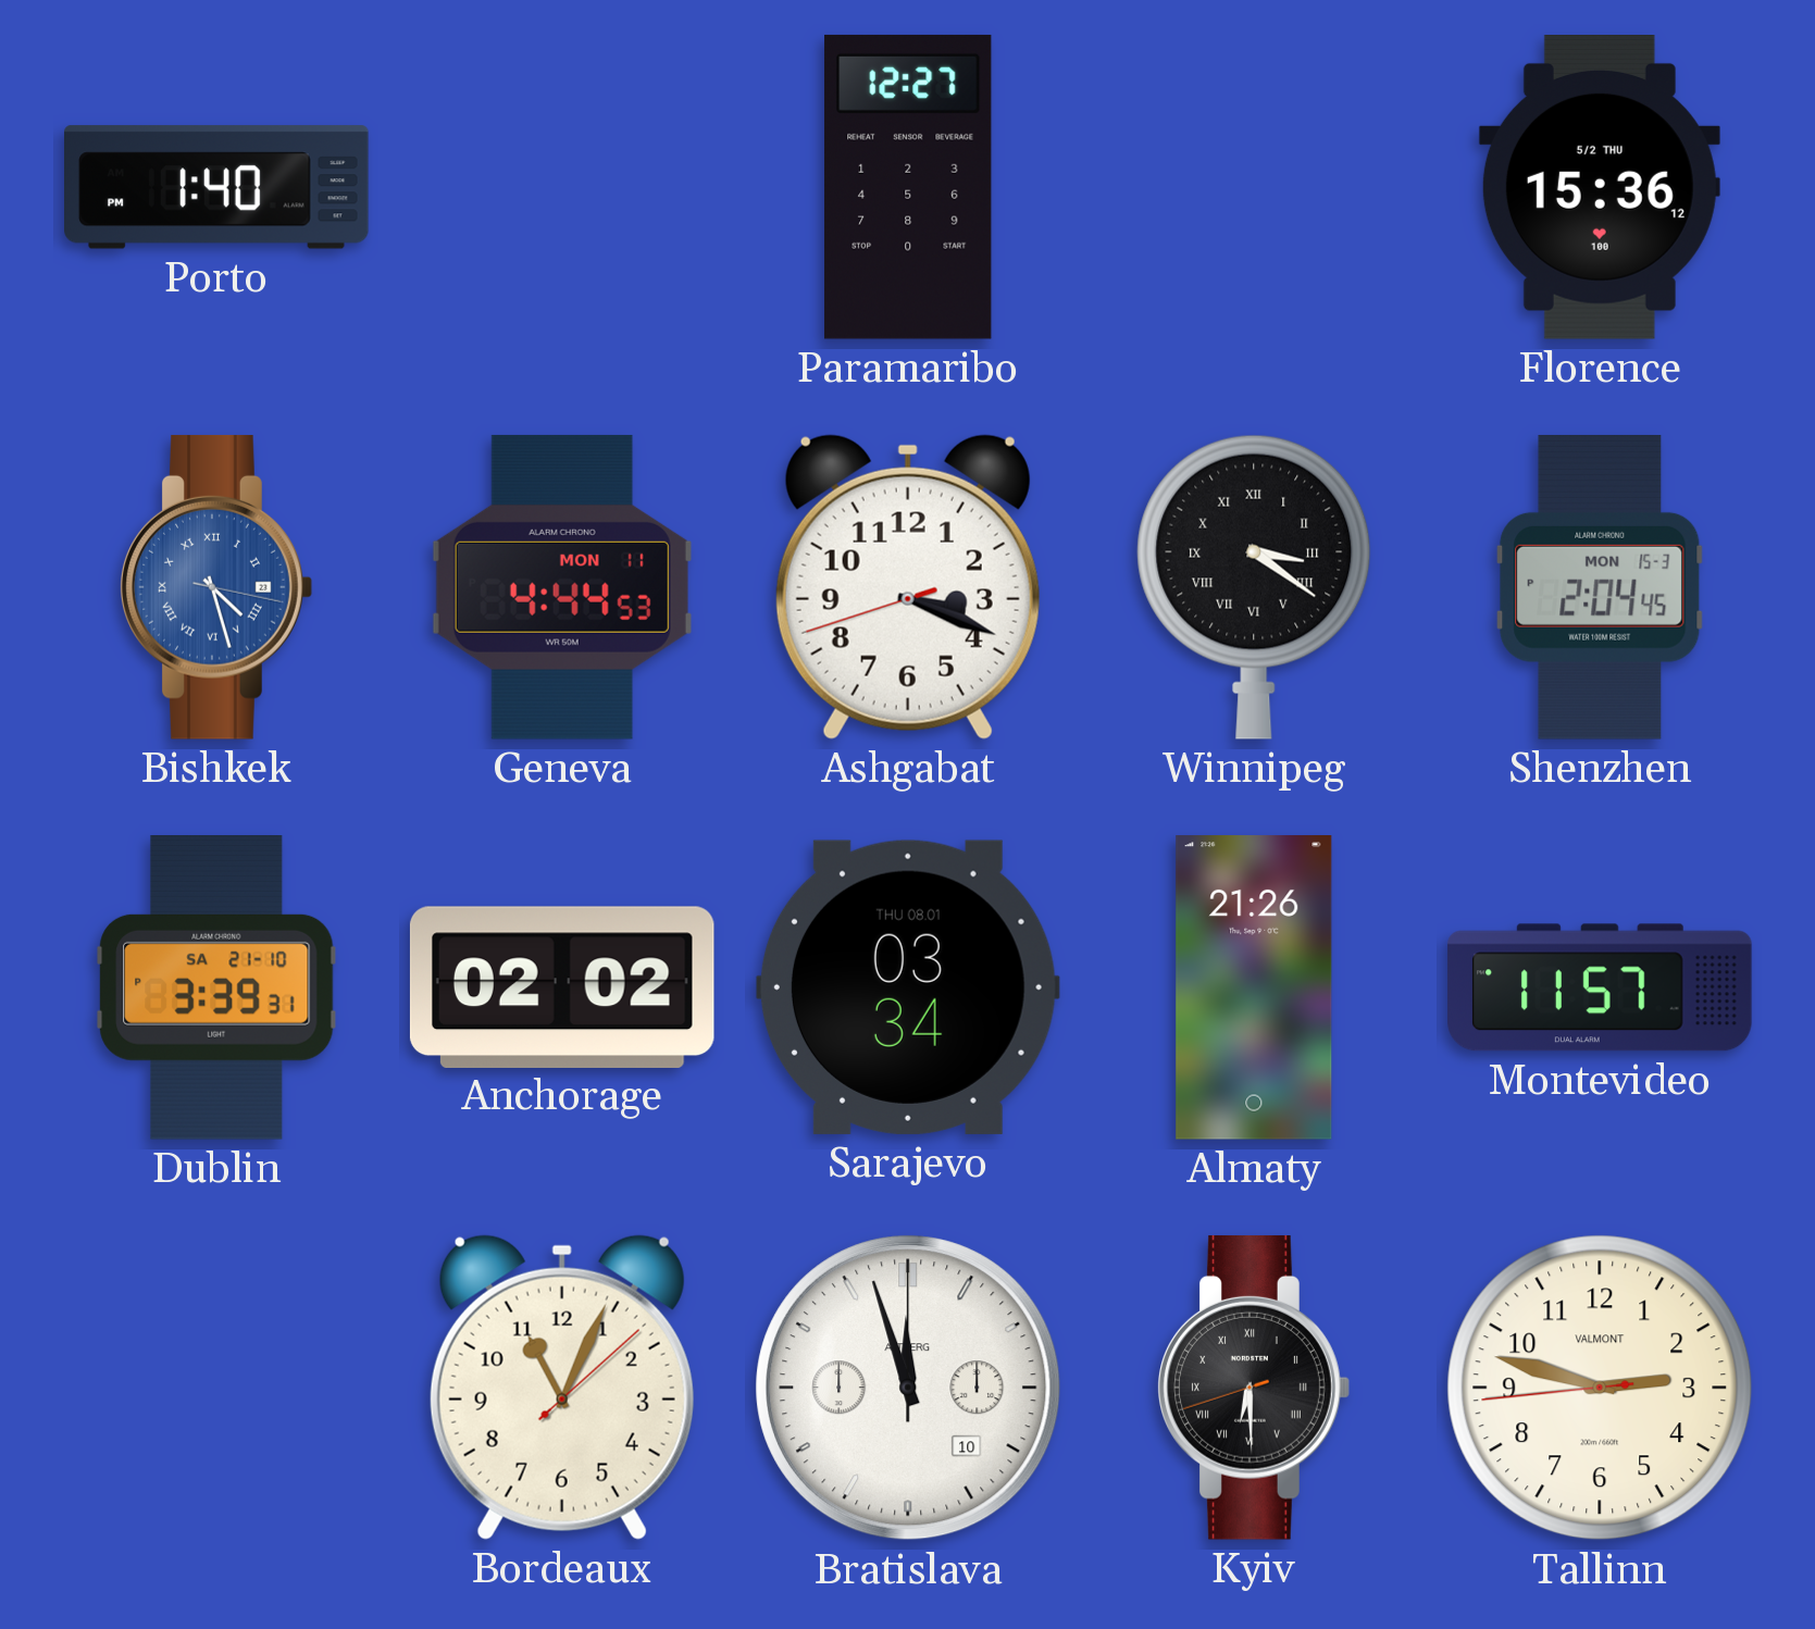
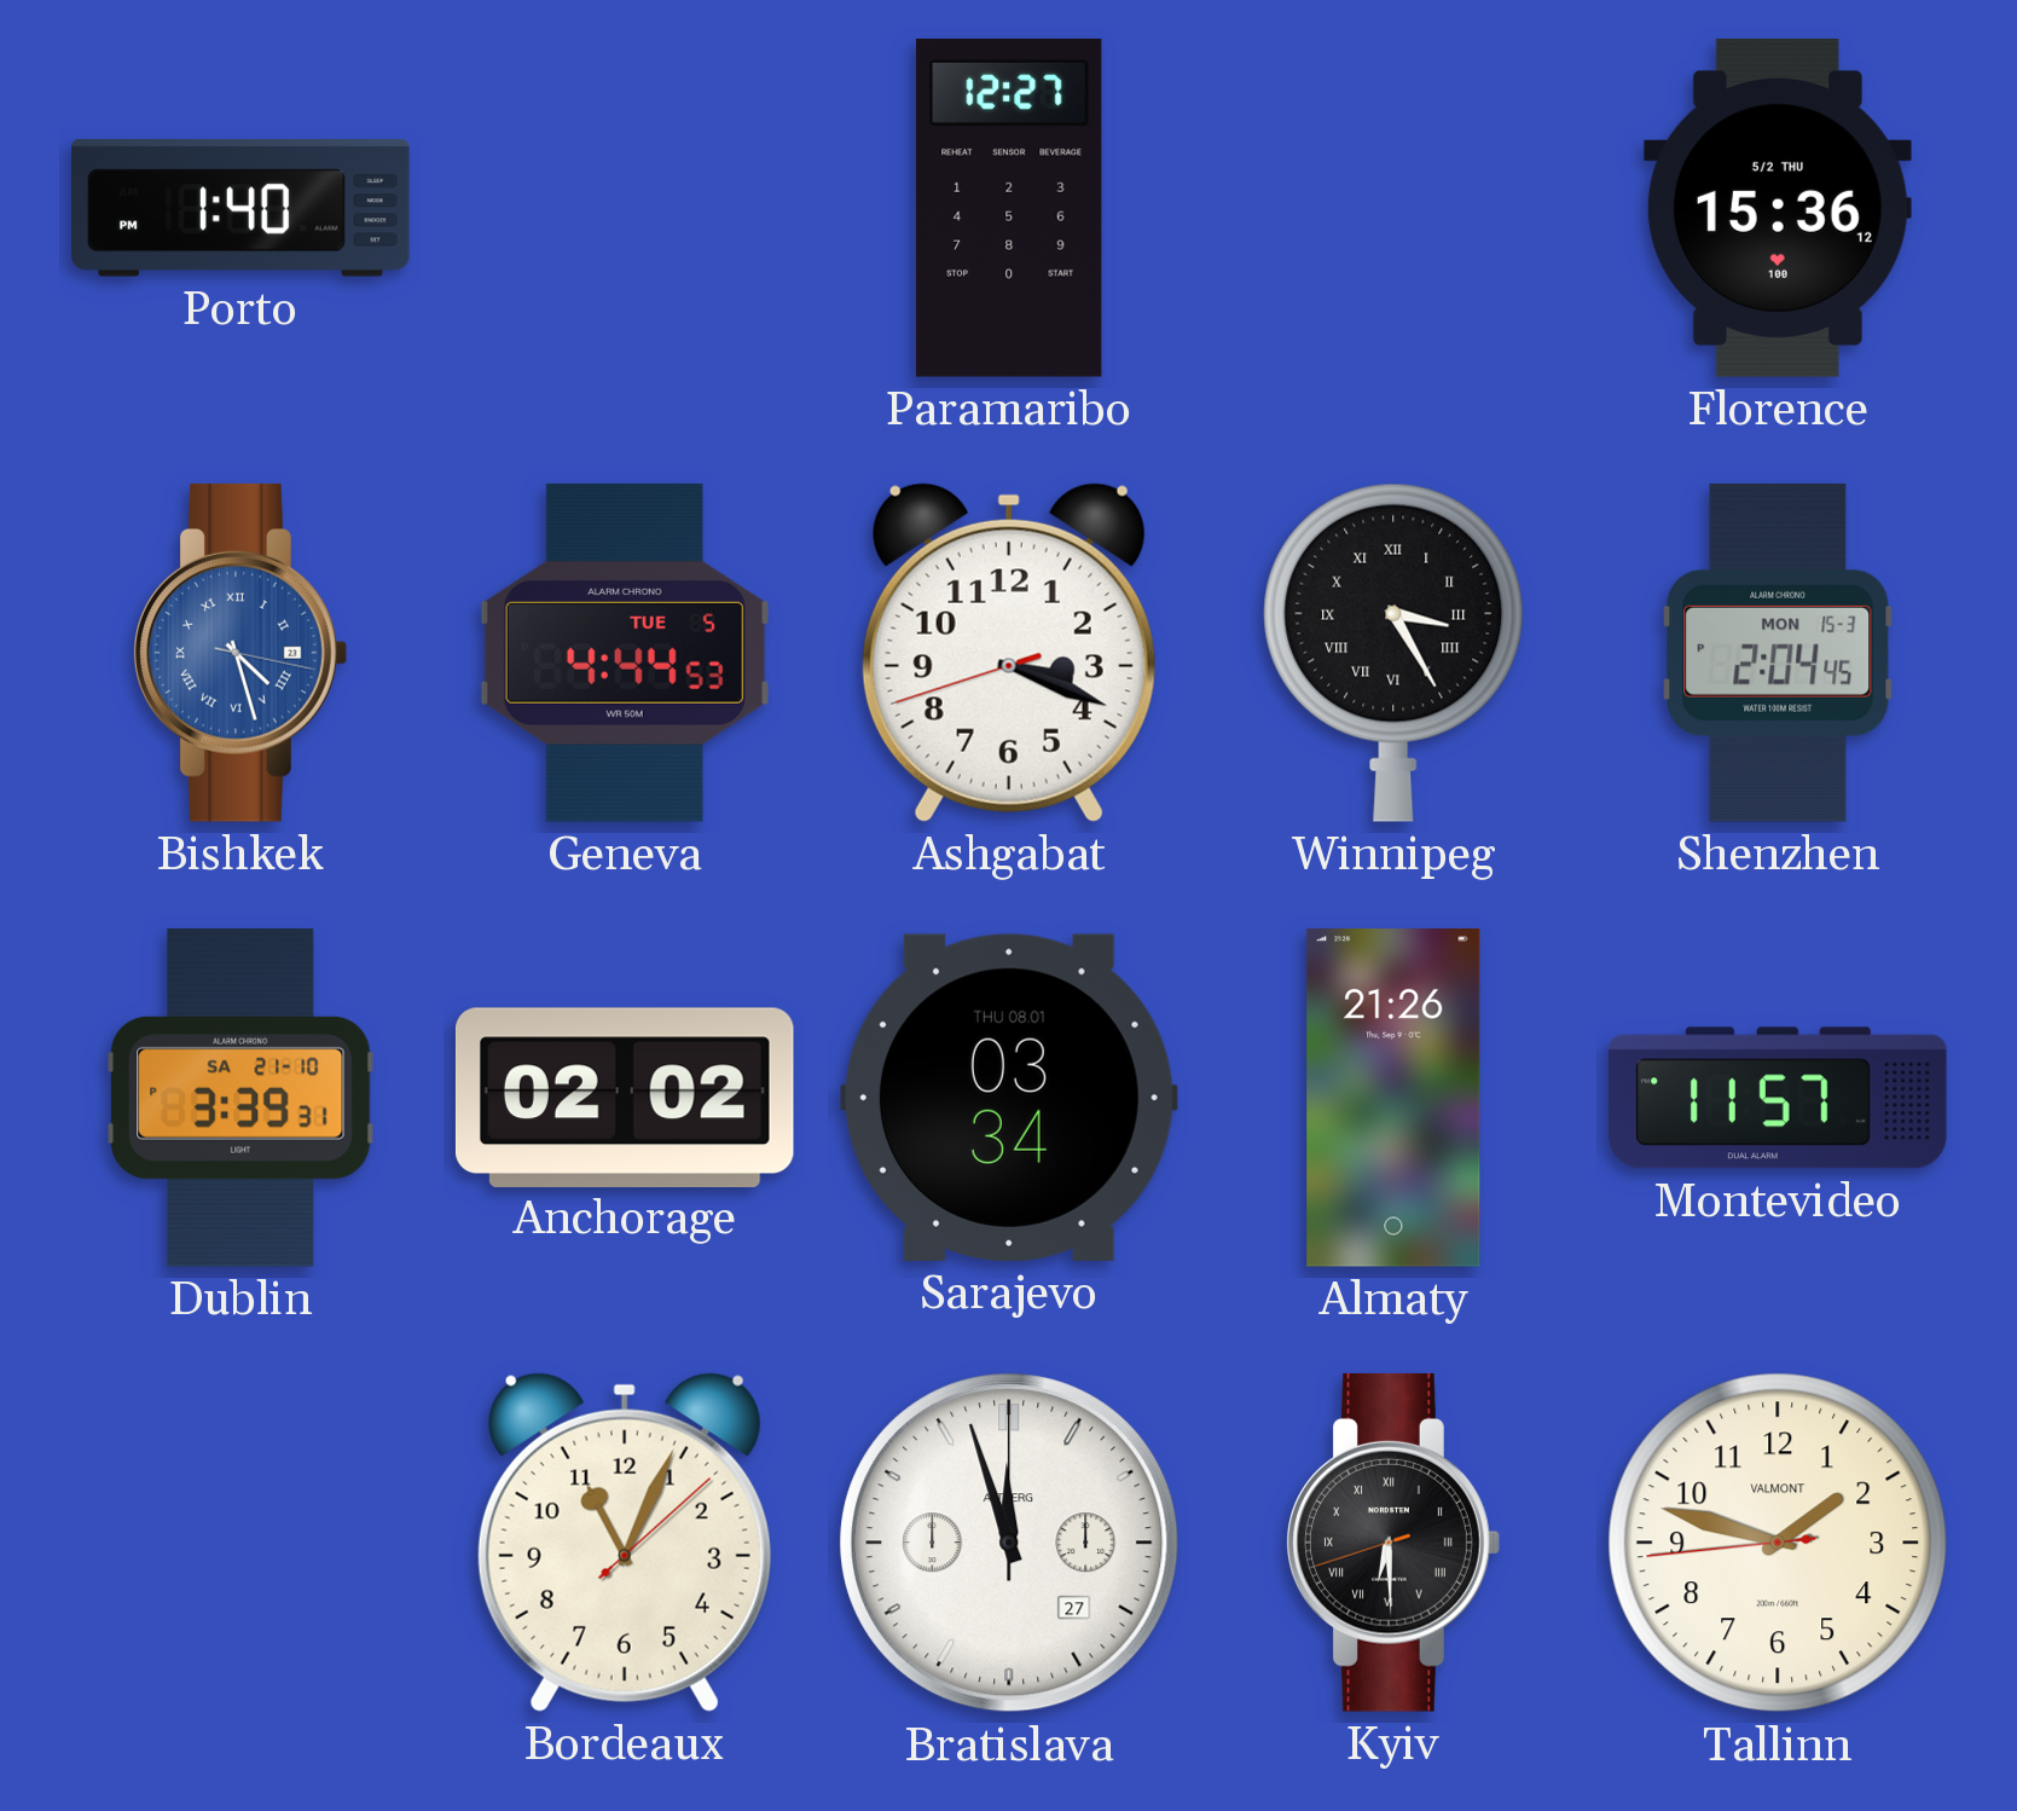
Geneva date: MON 11 -> TUE 5
Winnipeg: 3:21 -> 3:25
Bratislava date: 10 -> 27
Tallinn: 2:47 -> 1:47
